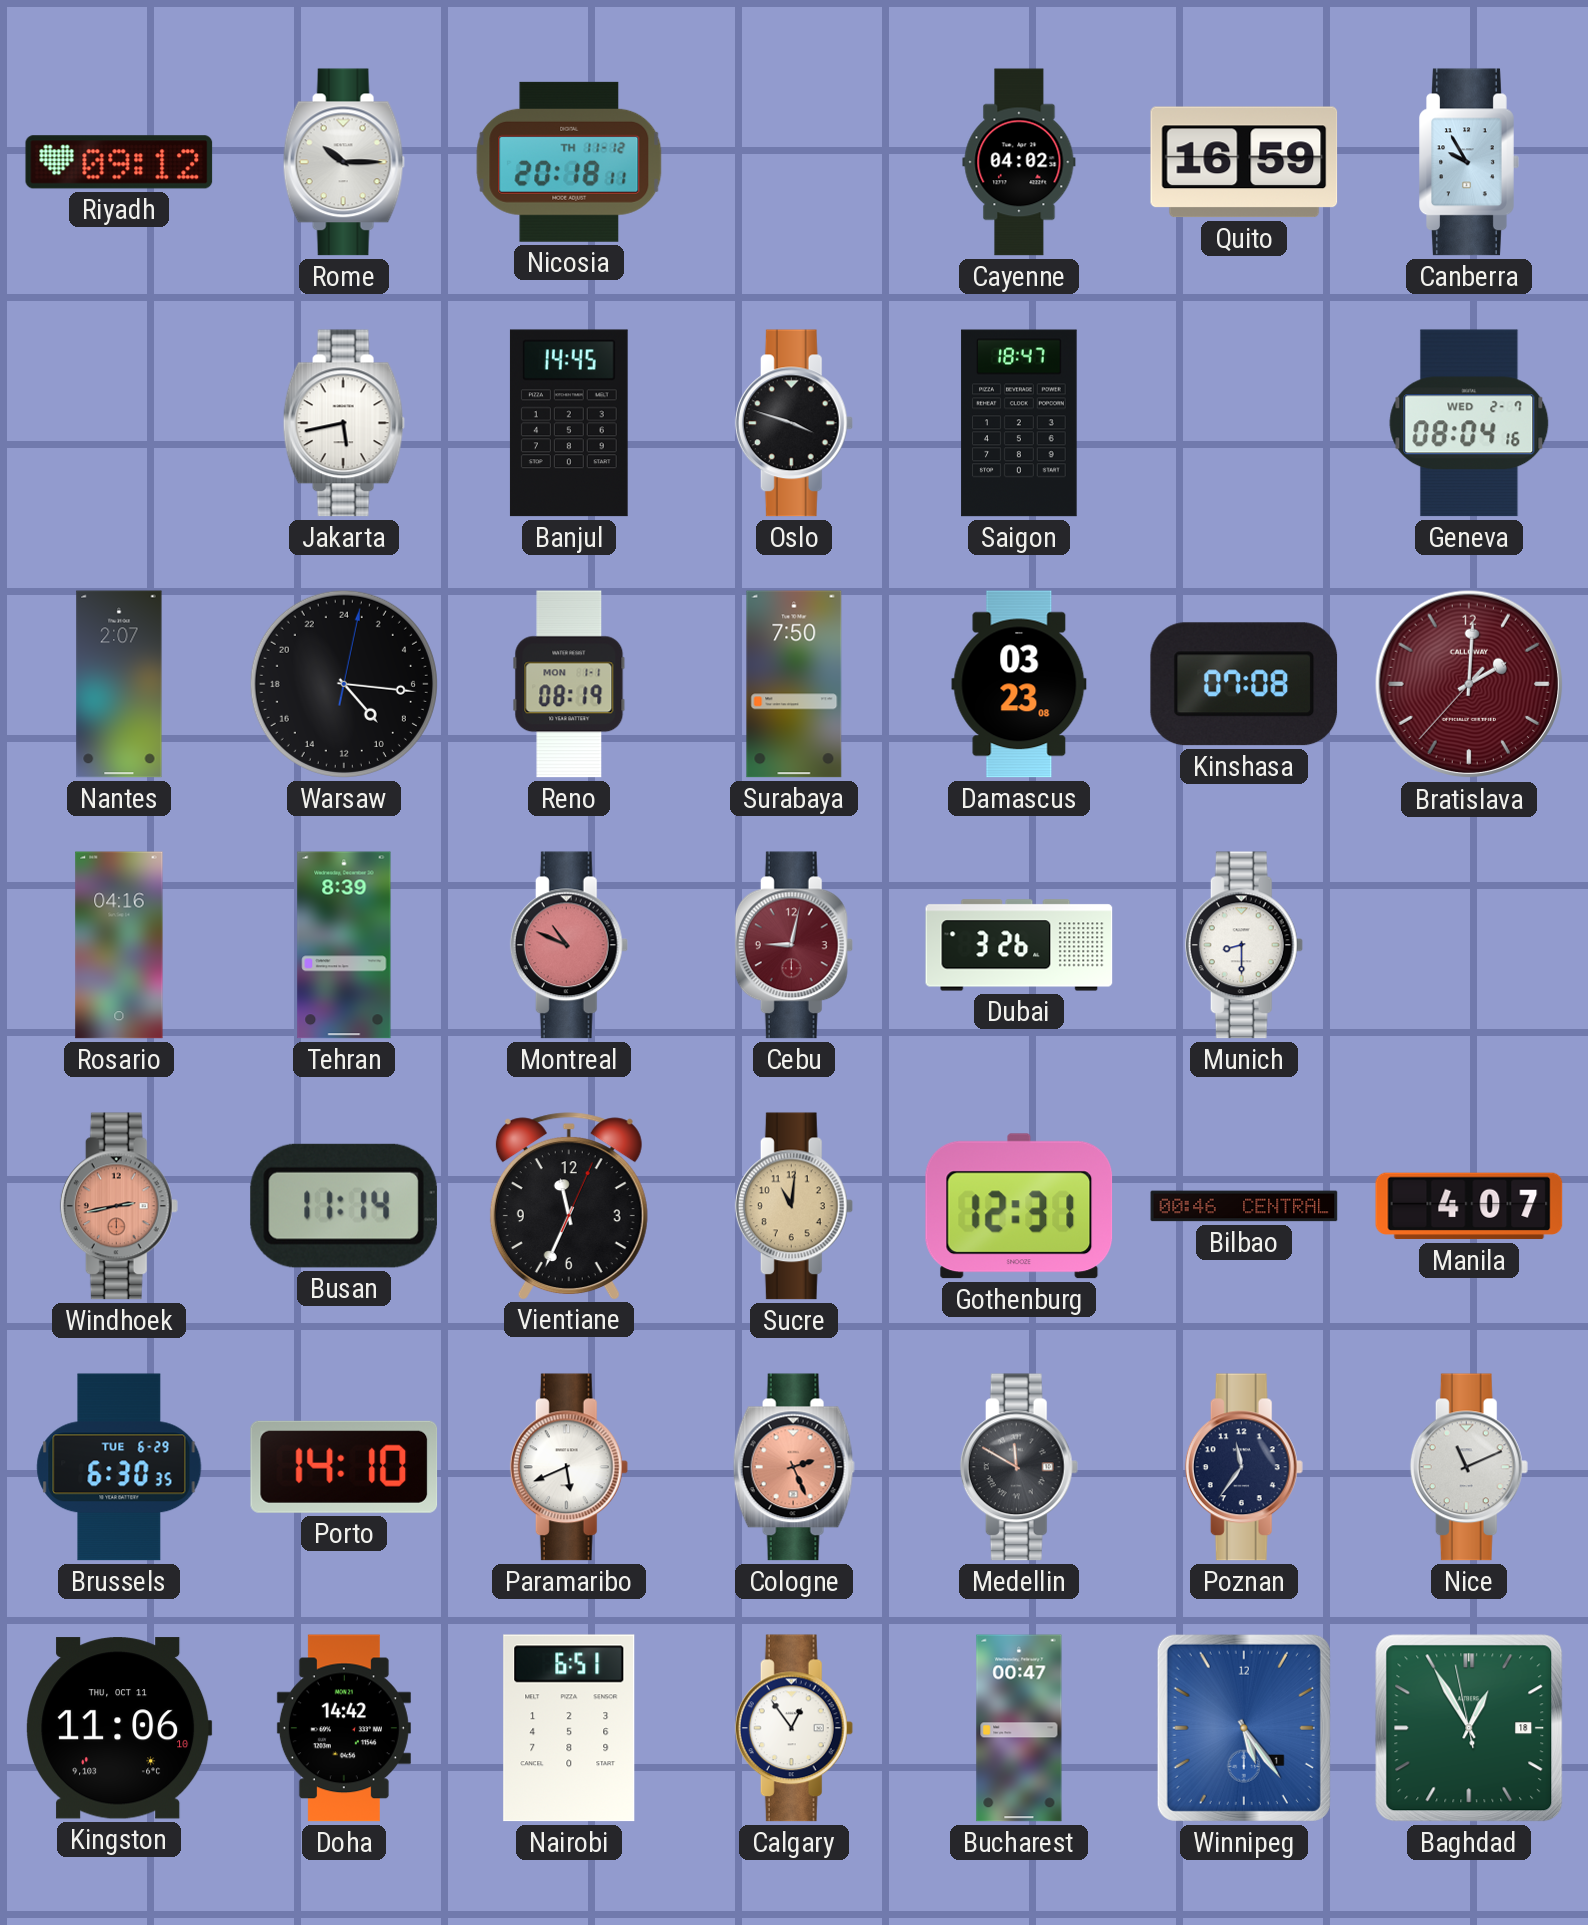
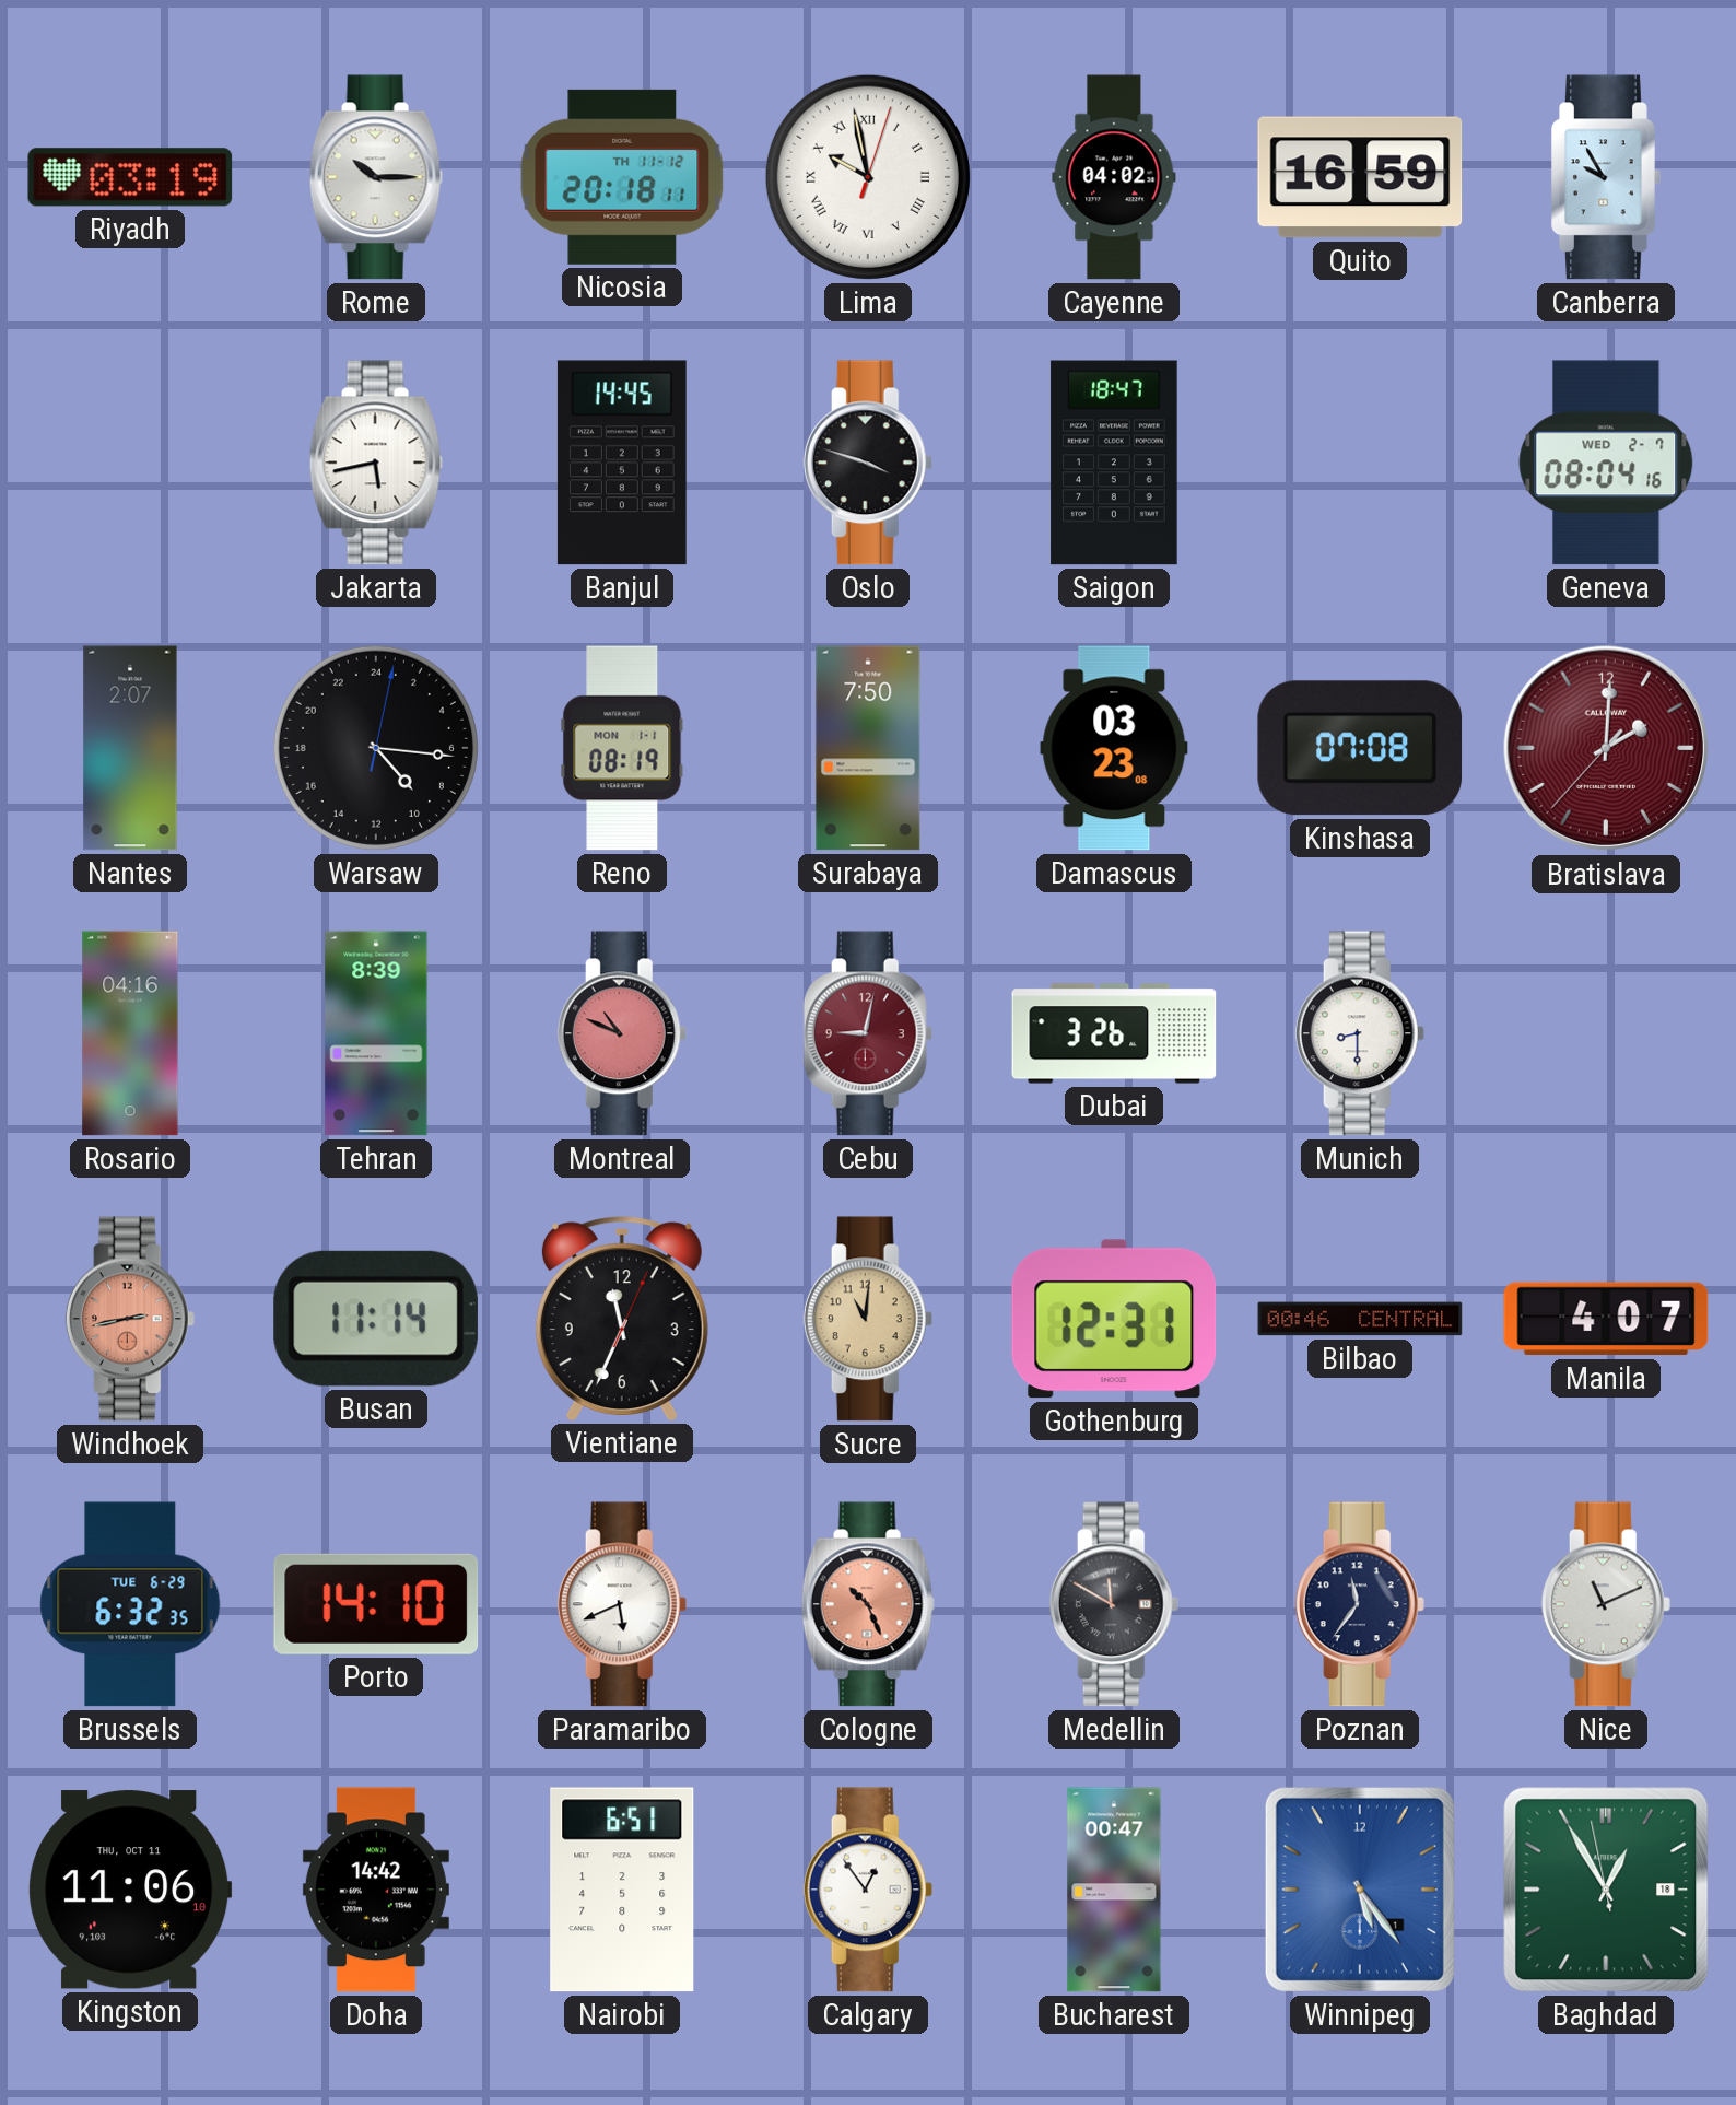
Riyadh: 09:12 -> 03:19
Lima: none -> 9:58
Brussels: 6:30 -> 6:32
Cologne: 2:26 -> 10:26
